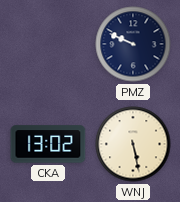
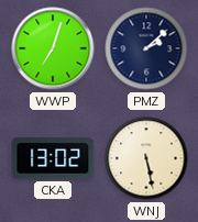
WWP: none -> 7:03
PMZ: 9:49 -> 2:08
